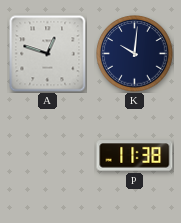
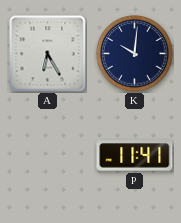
A: 12:48 -> 6:25
P: 11:38 -> 11:41
